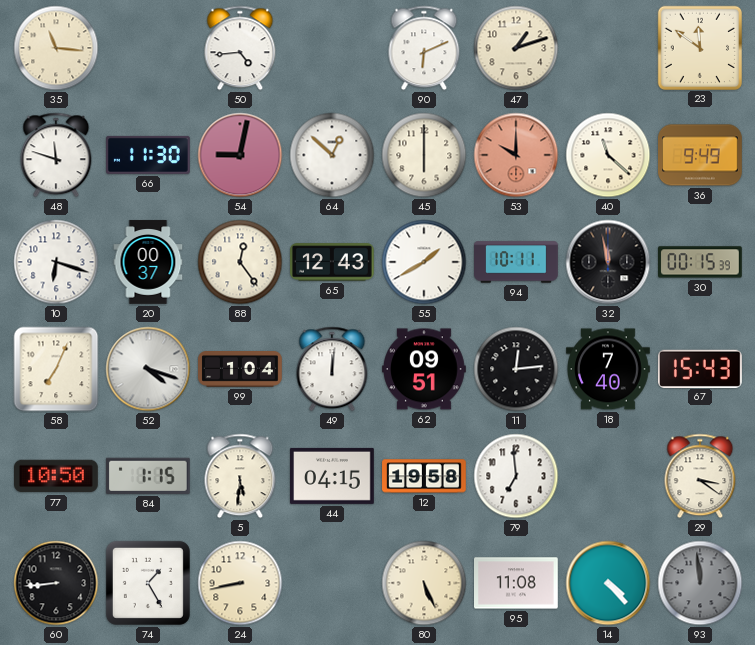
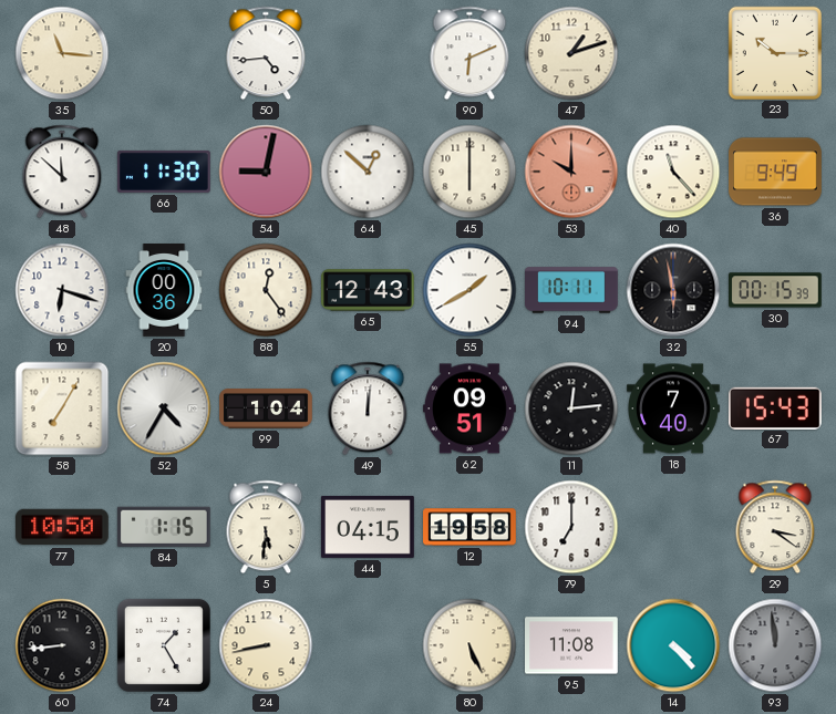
23: 11:51 -> 10:15
48: 11:48 -> 11:52
40: 11:22 -> 11:23
20: 00:37 -> 00:36
32: 11:58 -> 5:58
58: 7:04 -> 7:05
52: 4:18 -> 4:35
79: 6:59 -> 7:00
